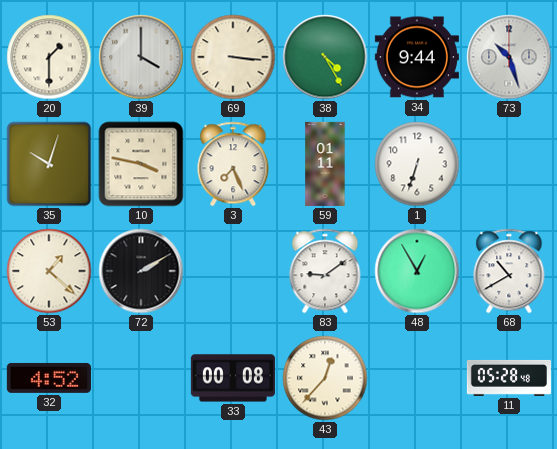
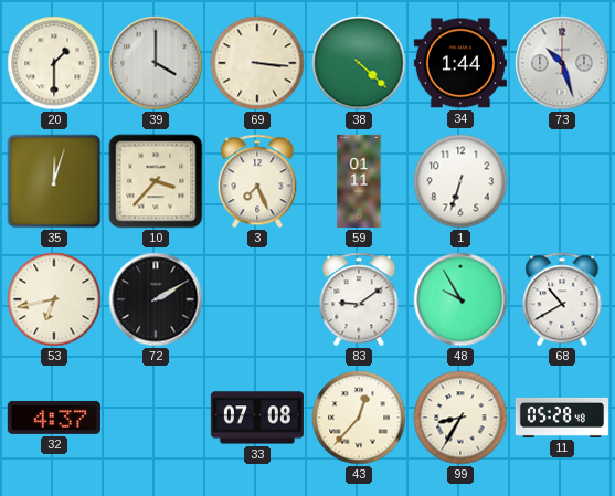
38: 4:25 -> 4:22
34: 9:44 -> 1:44
35: 10:03 -> 12:03
10: 3:47 -> 3:37
53: 1:22 -> 6:43
48: 12:55 -> 9:55
32: 4:52 -> 4:37
33: 00:08 -> 07:08
99: none -> 8:35
